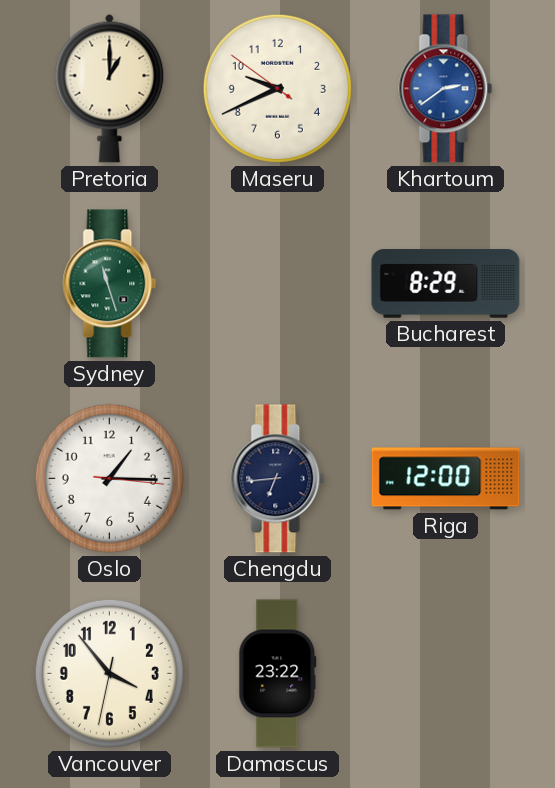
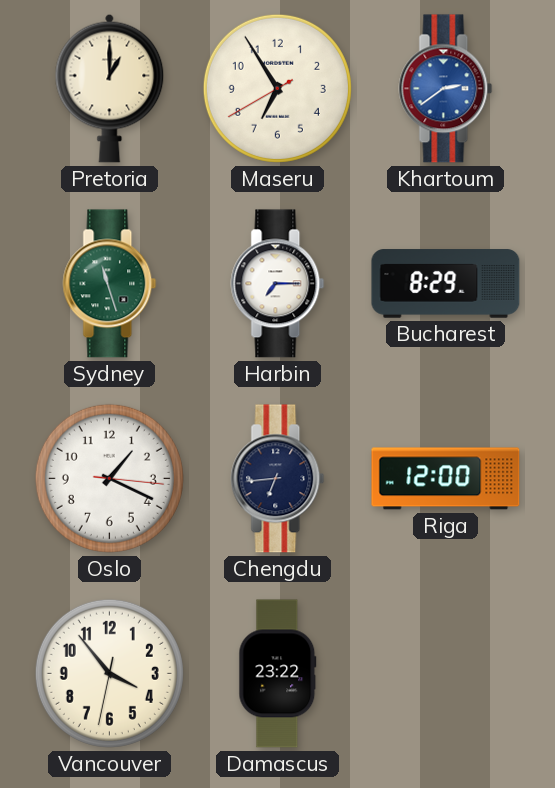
Maseru: 9:40 -> 6:54
Harbin: none -> 7:15
Oslo: 1:15 -> 1:19
